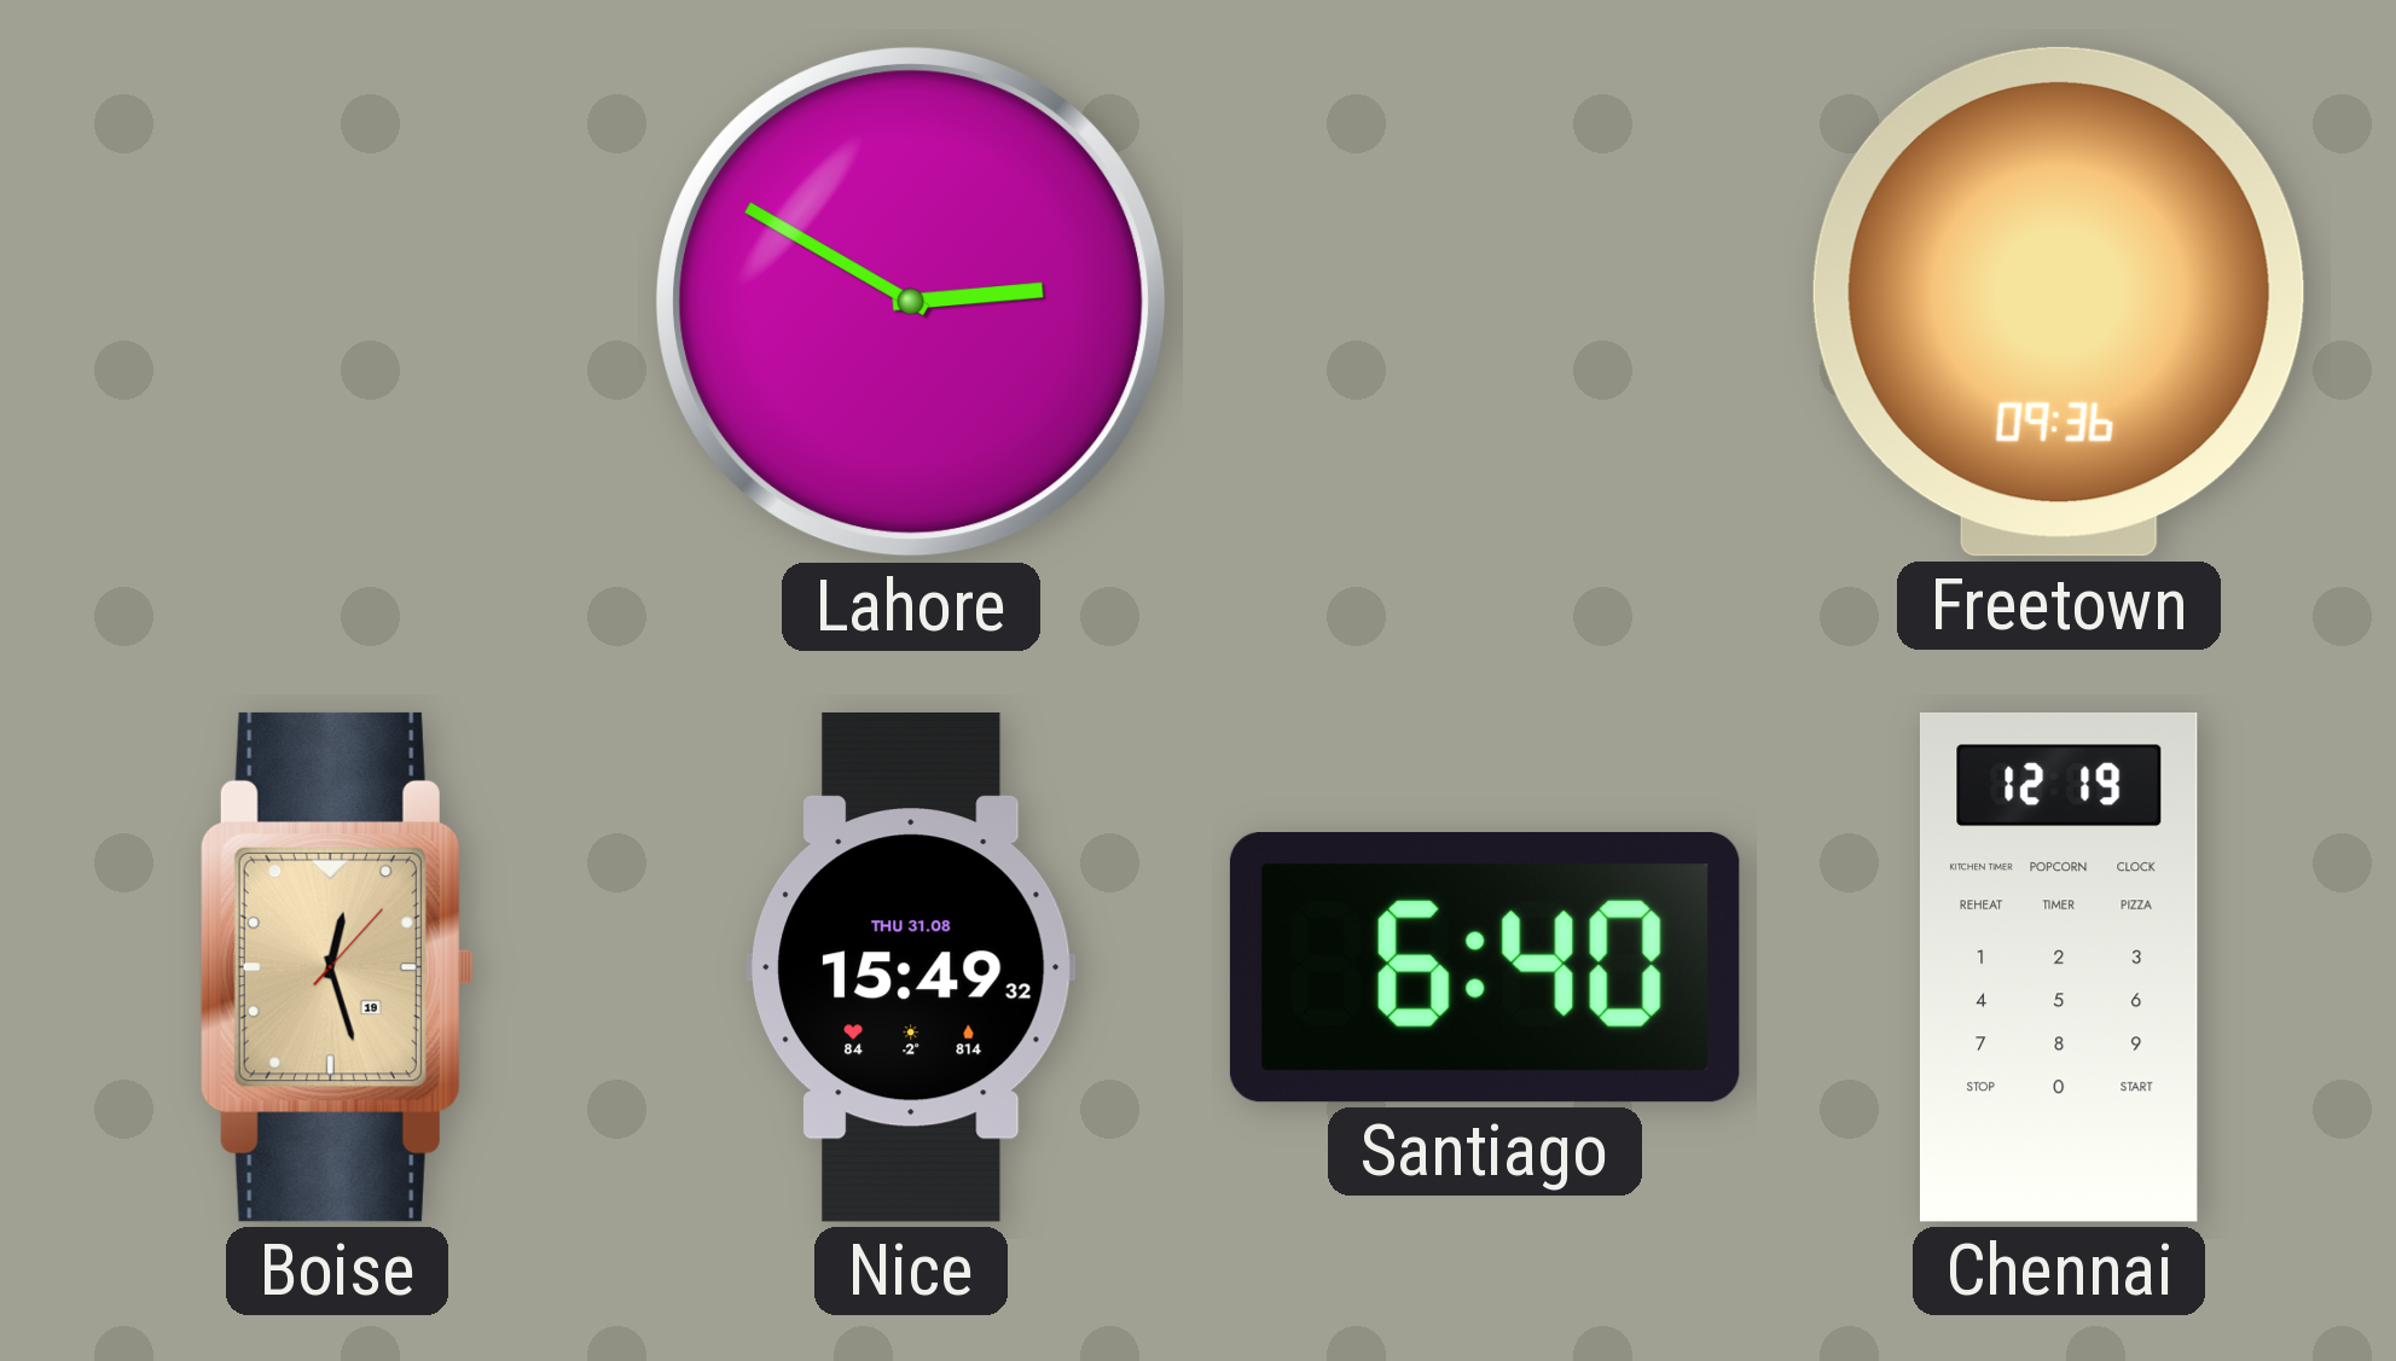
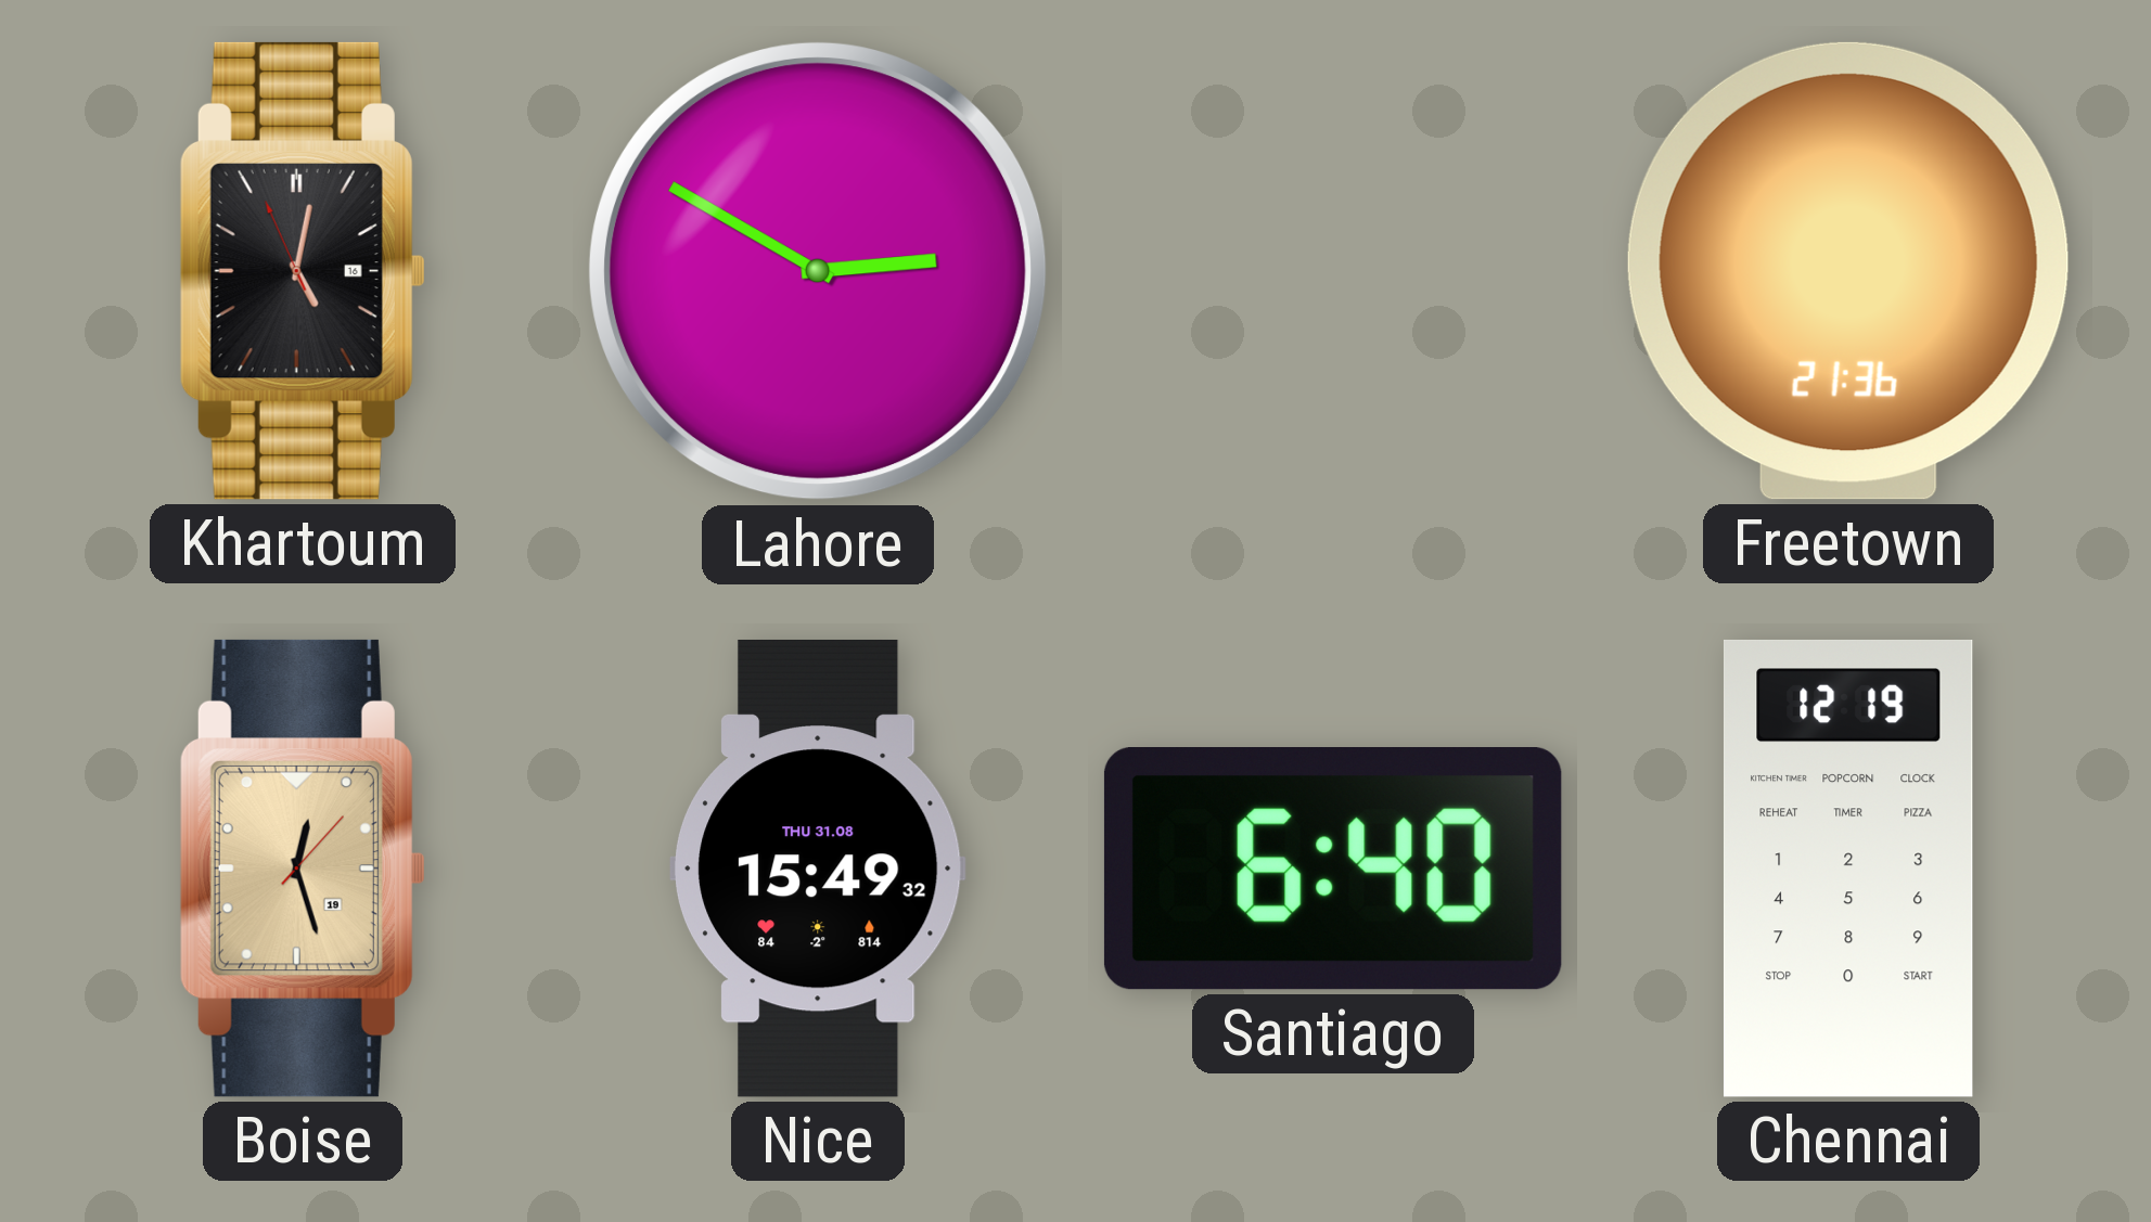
Khartoum: none -> 5:01
Freetown: 09:36 -> 21:36
